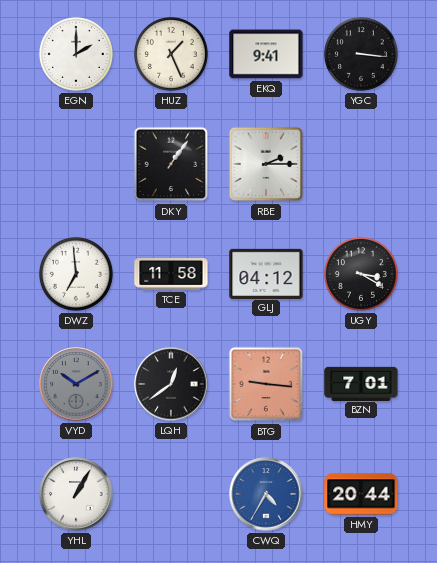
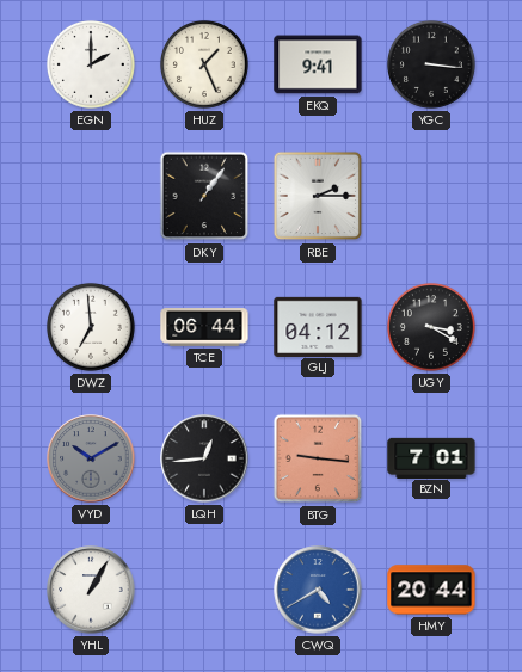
TCE: 11:58 -> 06:44
LQH: 12:39 -> 12:44
CWQ: 4:35 -> 4:40
